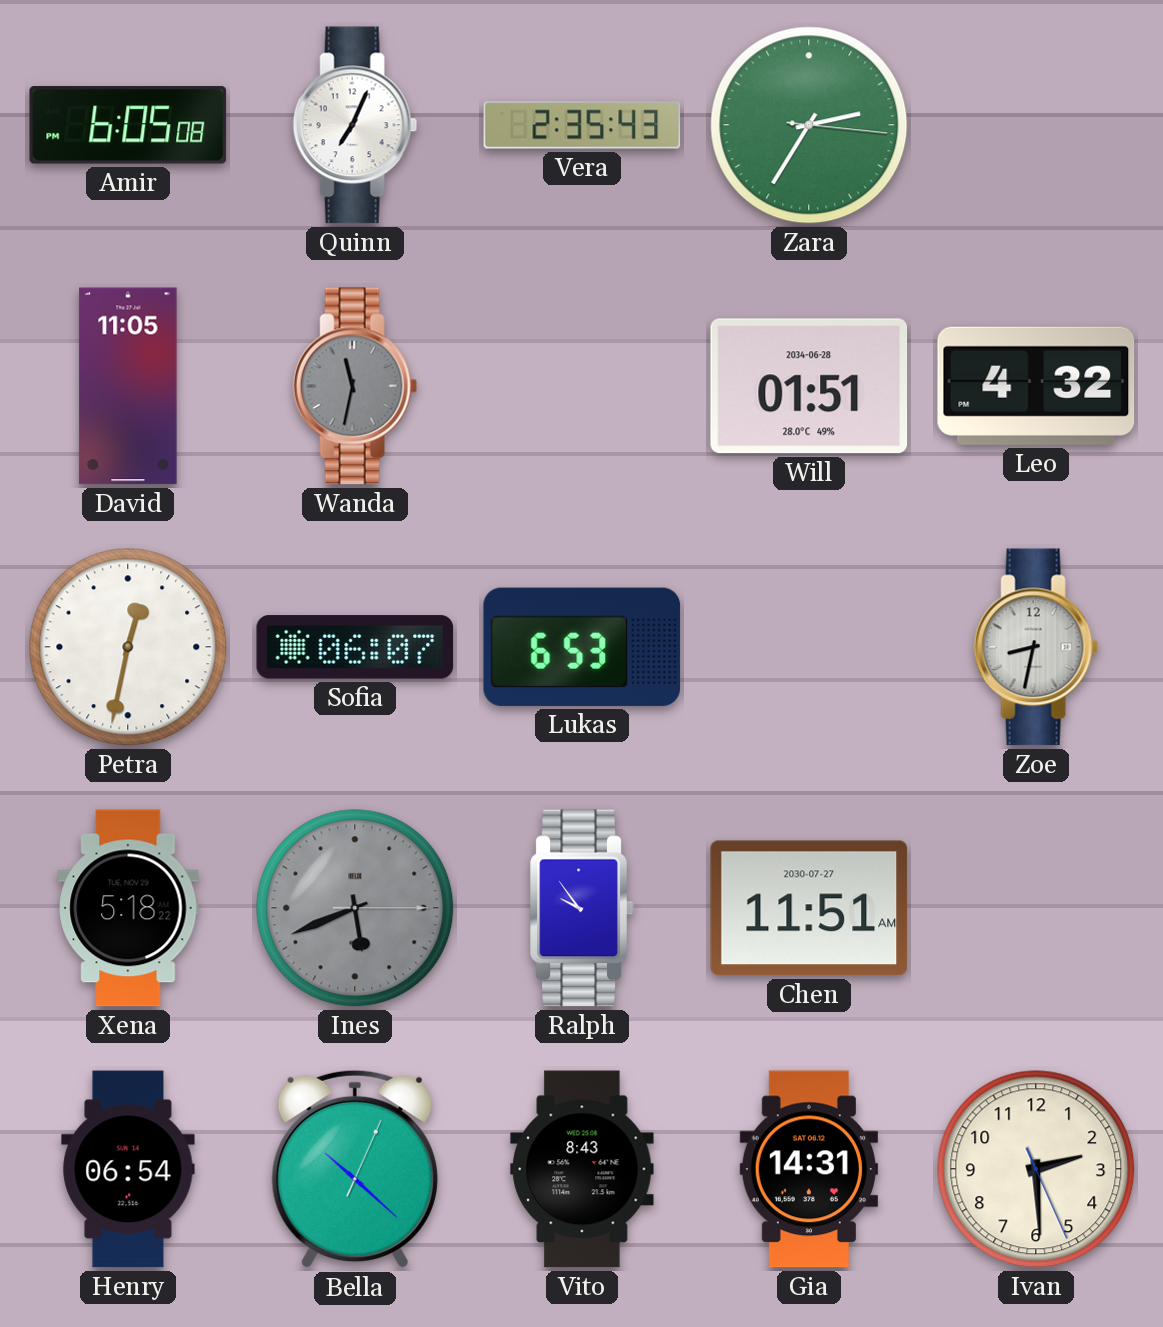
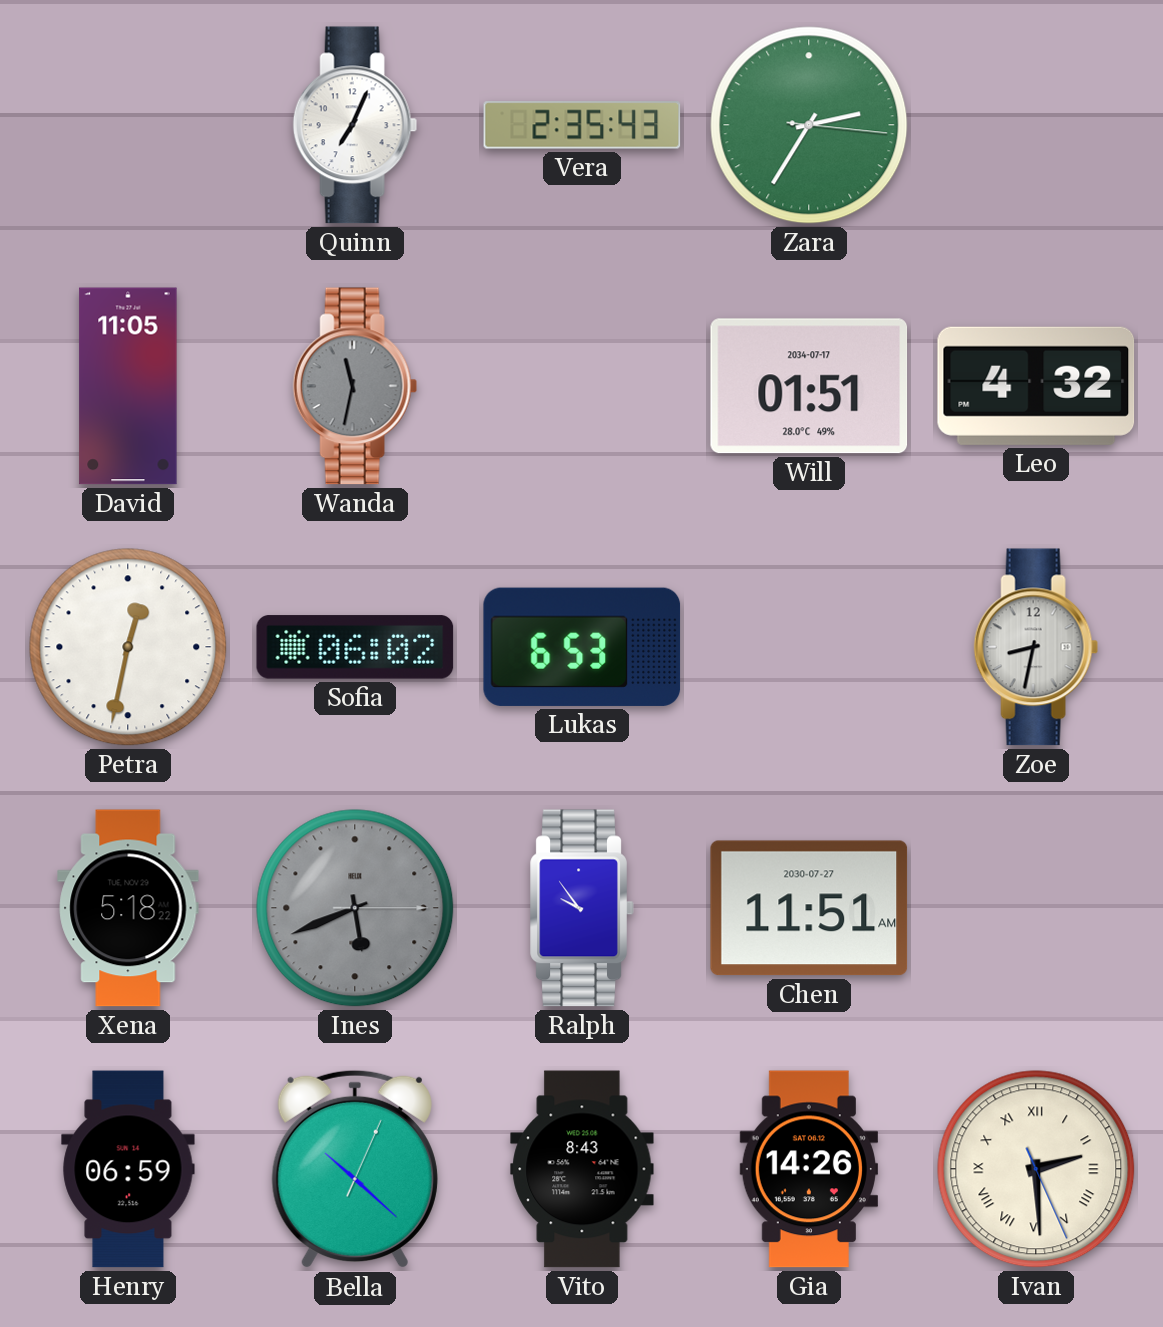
Amir: 6:05 -> none
Will date: 2034-06-28 -> 2034-07-17
Sofia: 06:07 -> 06:02
Henry: 06:54 -> 06:59
Gia: 14:31 -> 14:26
Ivan numerals: Arabic -> Roman
